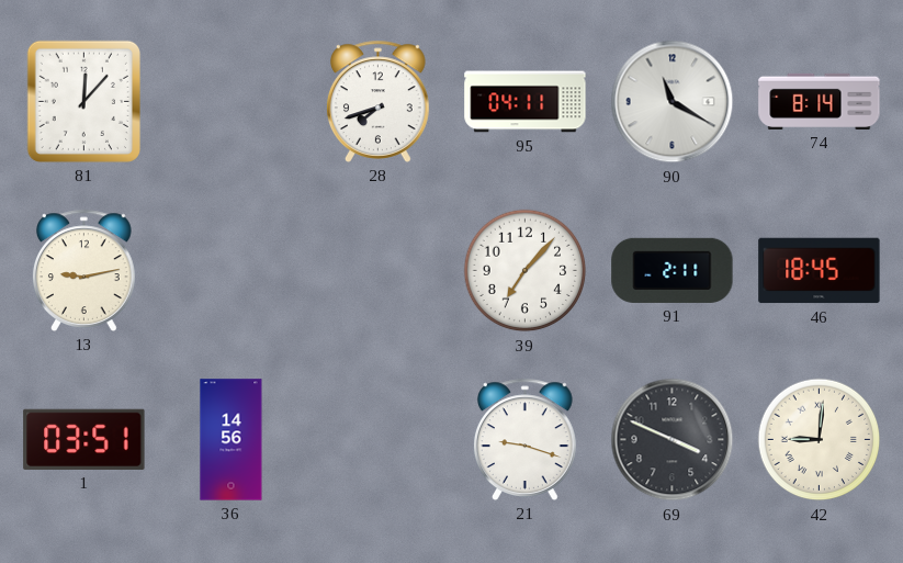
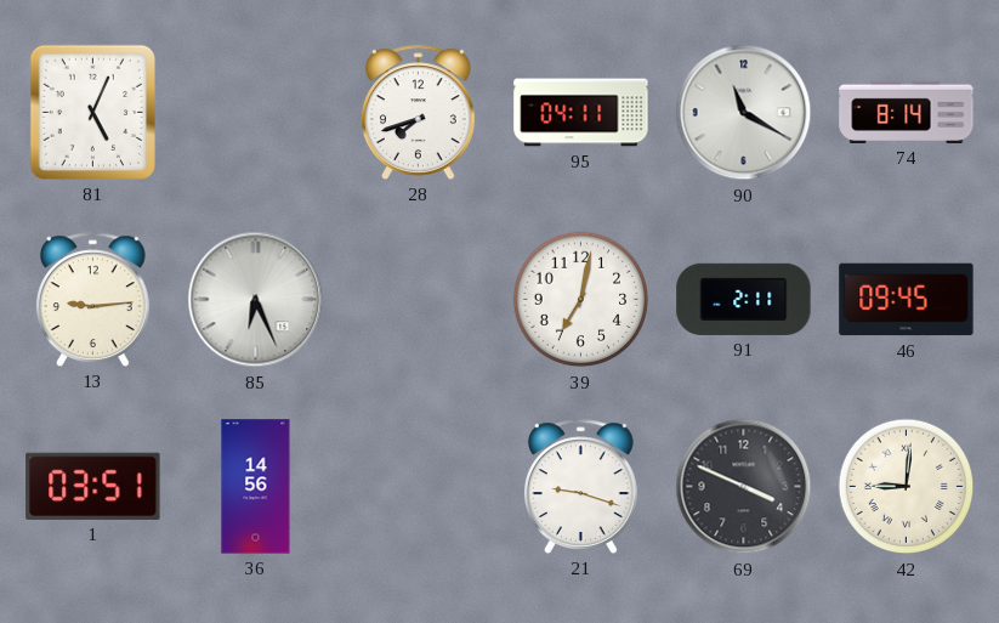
81: 12:07 -> 5:04
13: 9:13 -> 9:14
85: none -> 6:26
39: 7:07 -> 7:02
46: 18:45 -> 09:45
